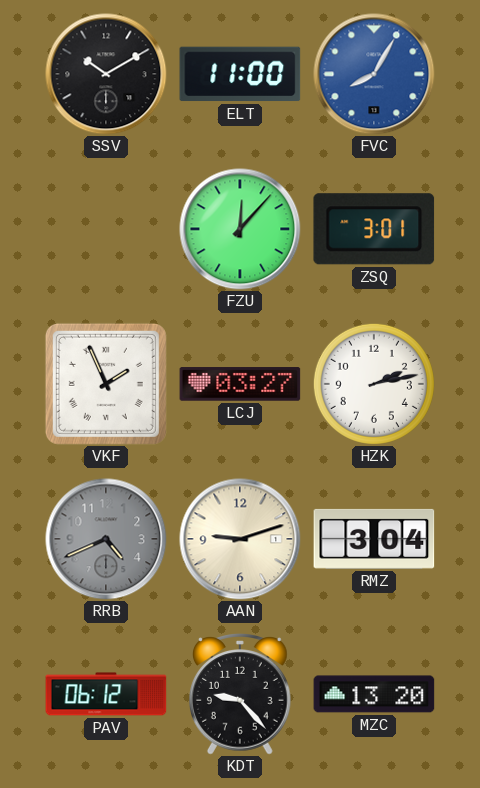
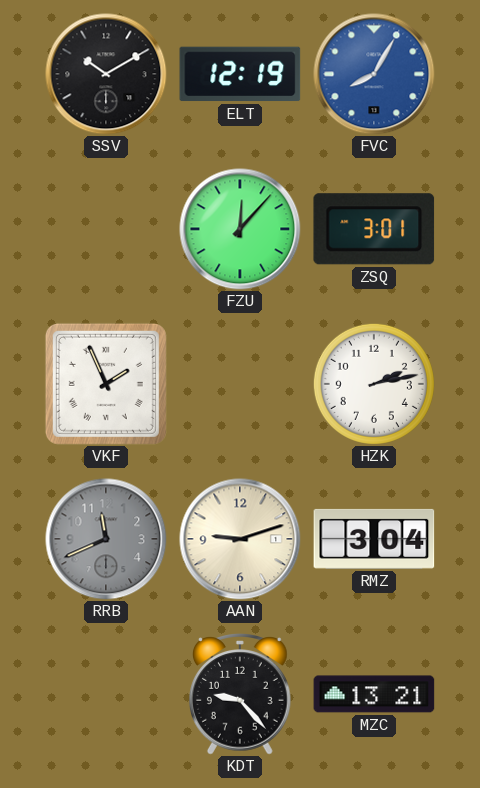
ELT: 11:00 -> 12:19
LCJ: 03:27 -> none
RRB: 4:41 -> 11:41
PAV: 06:12 -> none
MZC: 13:20 -> 13:21
